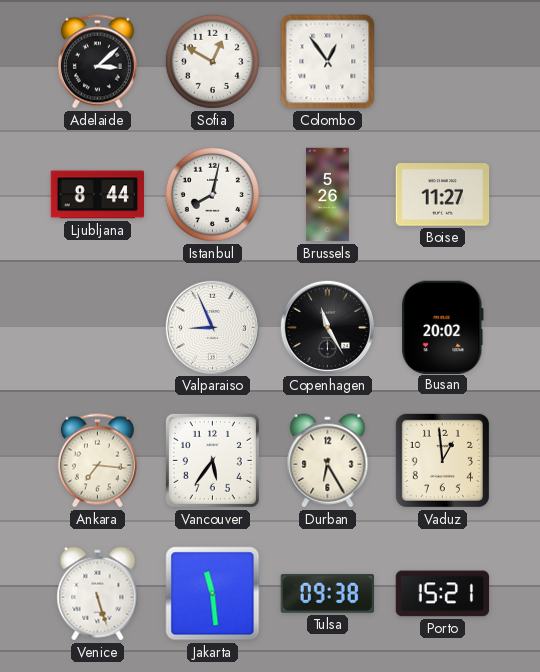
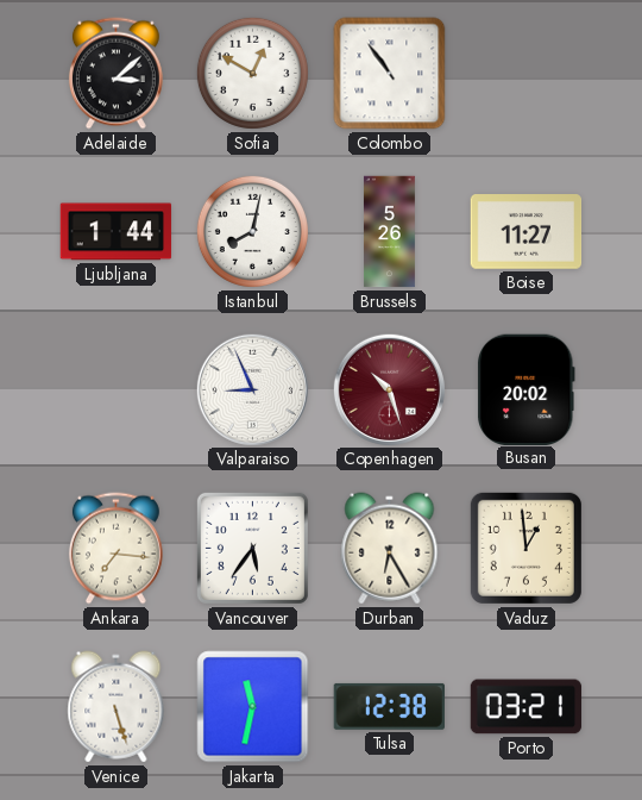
Colombo: 12:54 -> 10:54
Ljubljana: 8:44 -> 1:44
Copenhagen: 11:25 -> 10:27
Copenhagen dial: black -> burgundy
Jakarta: 11:29 -> 11:32
Tulsa: 09:38 -> 12:38
Porto: 15:21 -> 03:21
